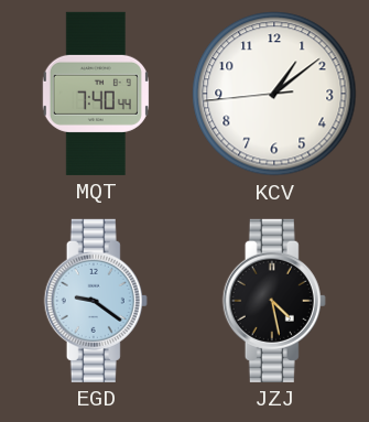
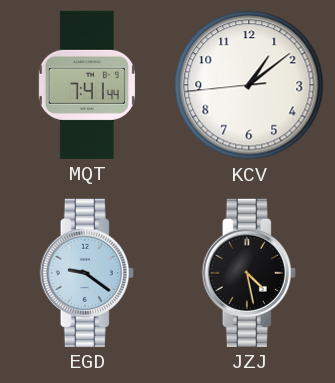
MQT: 7:40 -> 7:41
